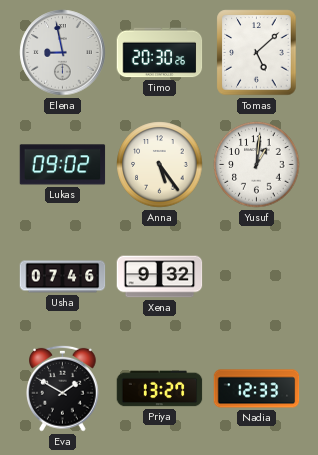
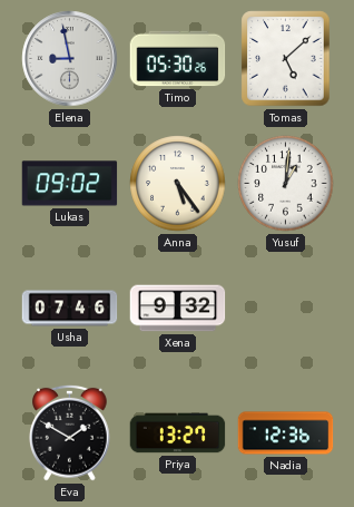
Timo: 20:30 -> 05:30
Nadia: 12:33 -> 12:36
